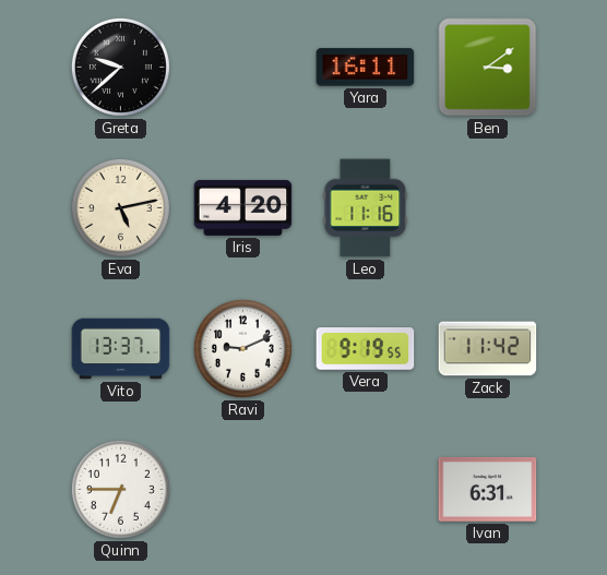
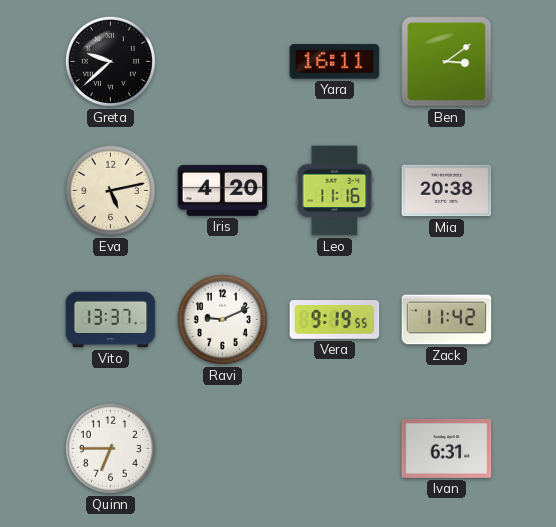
Mia: none -> 20:38
